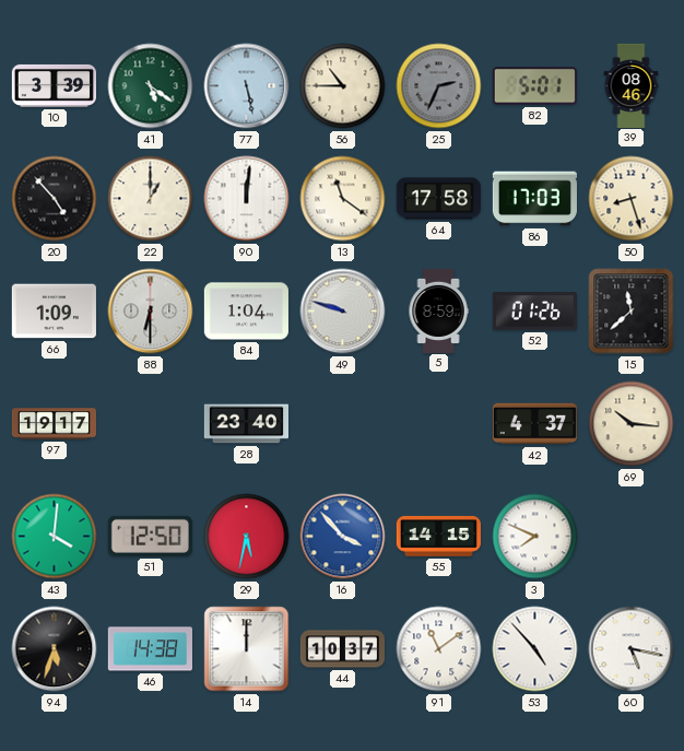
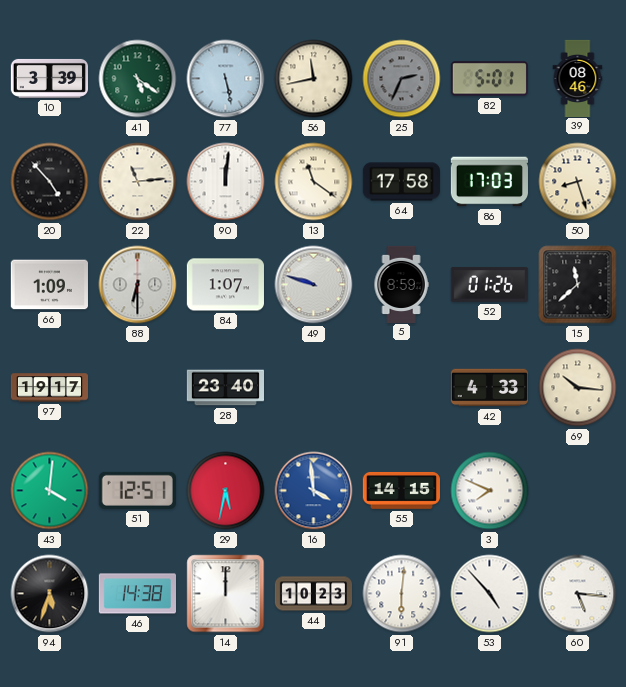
56: 10:45 -> 11:43
22: 1:00 -> 11:14
84: 1:04 -> 1:07
42: 4:37 -> 4:33
51: 12:50 -> 12:51
16: 3:53 -> 3:59
44: 10:37 -> 10:23
91: 11:09 -> 6:01
60: 5:17 -> 5:16
